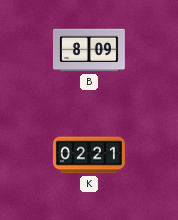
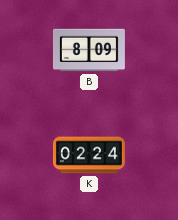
K: 02:21 -> 02:24
